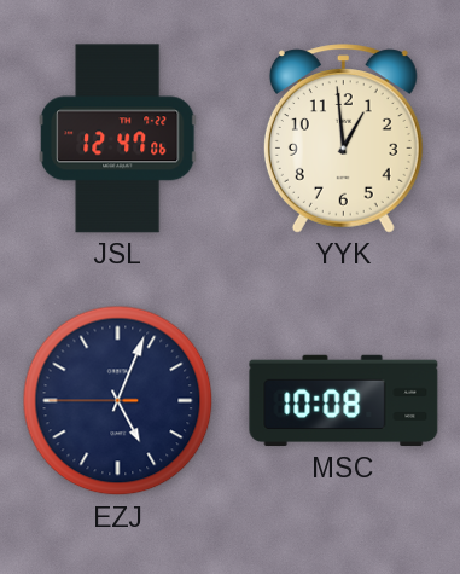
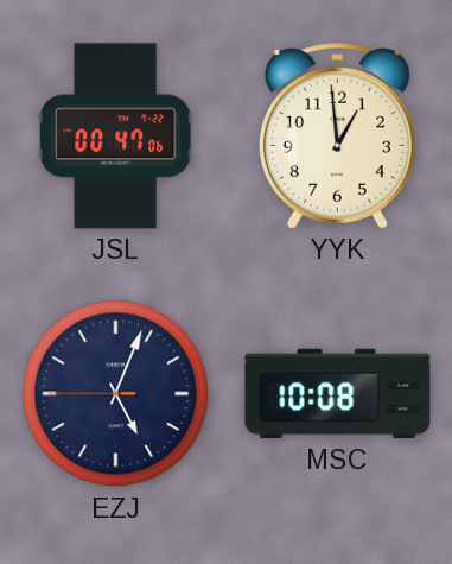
JSL: 12:47 -> 00:47
